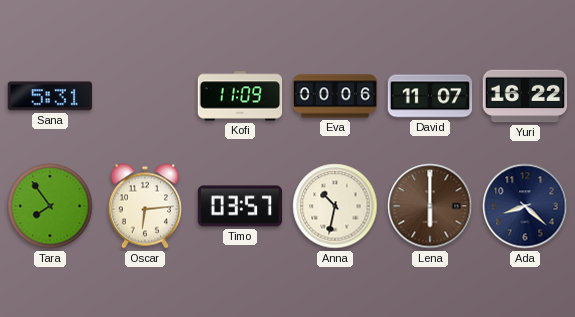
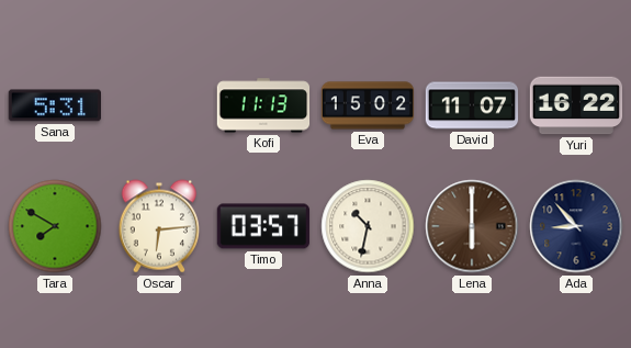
Kofi: 11:09 -> 11:13
Eva: 00:06 -> 15:02
Tara: 7:54 -> 7:50
Ada: 8:22 -> 8:53
